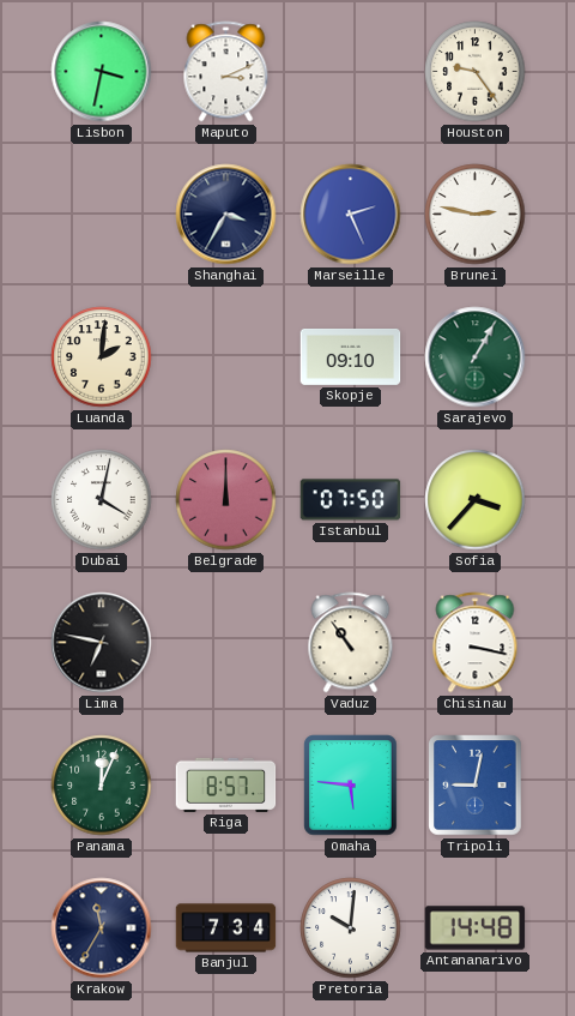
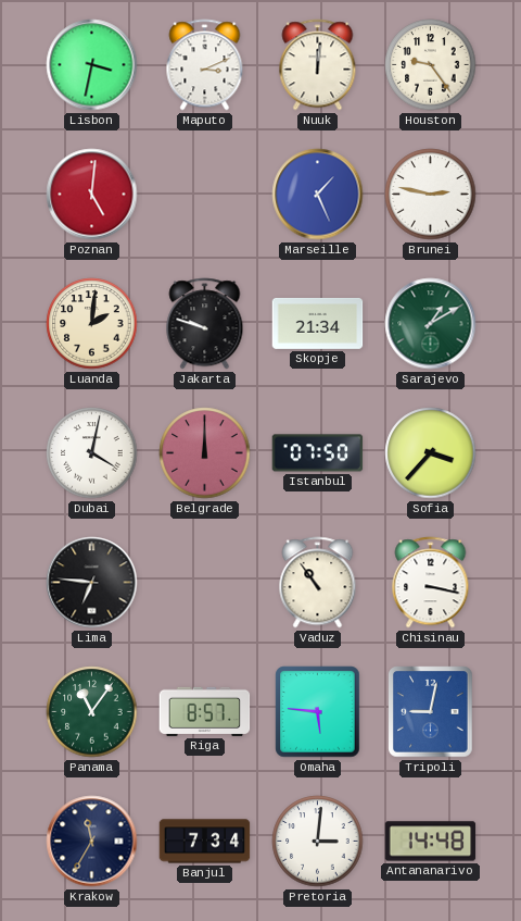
Nuuk: none -> 12:01
Poznan: none -> 5:01
Shanghai: 3:35 -> none
Marseille: 2:26 -> 1:26
Jakarta: none -> 9:48
Skopje: 09:10 -> 21:34
Sarajevo: 1:05 -> 1:10
Lima: 6:47 -> 6:46
Panama: 12:04 -> 11:06
Pretoria: 10:01 -> 3:01
